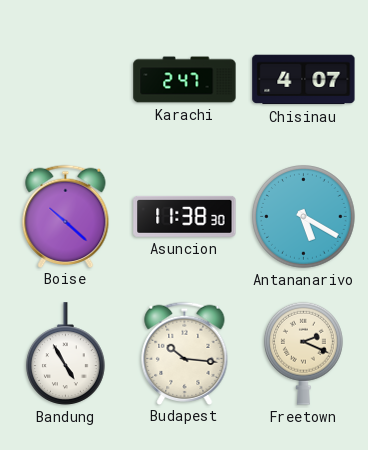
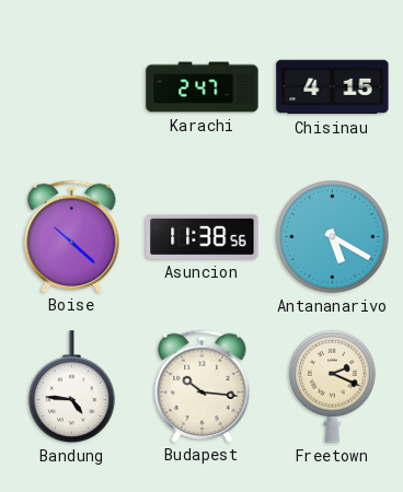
Chisinau: 4:07 -> 4:15
Asuncion: 11:38:30 -> 11:38:56
Bandung: 4:55 -> 4:46
